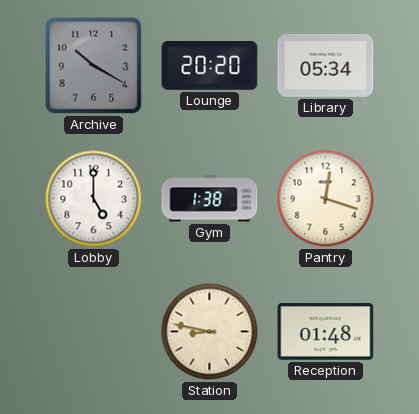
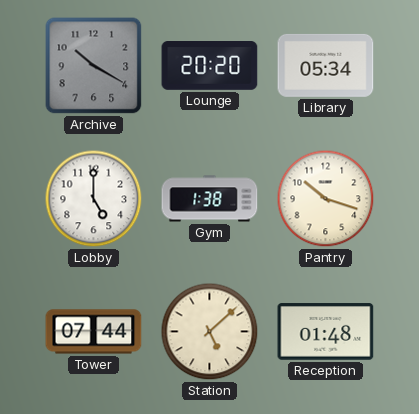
Pantry: 12:18 -> 10:18
Tower: none -> 07:44
Station: 8:47 -> 5:08
